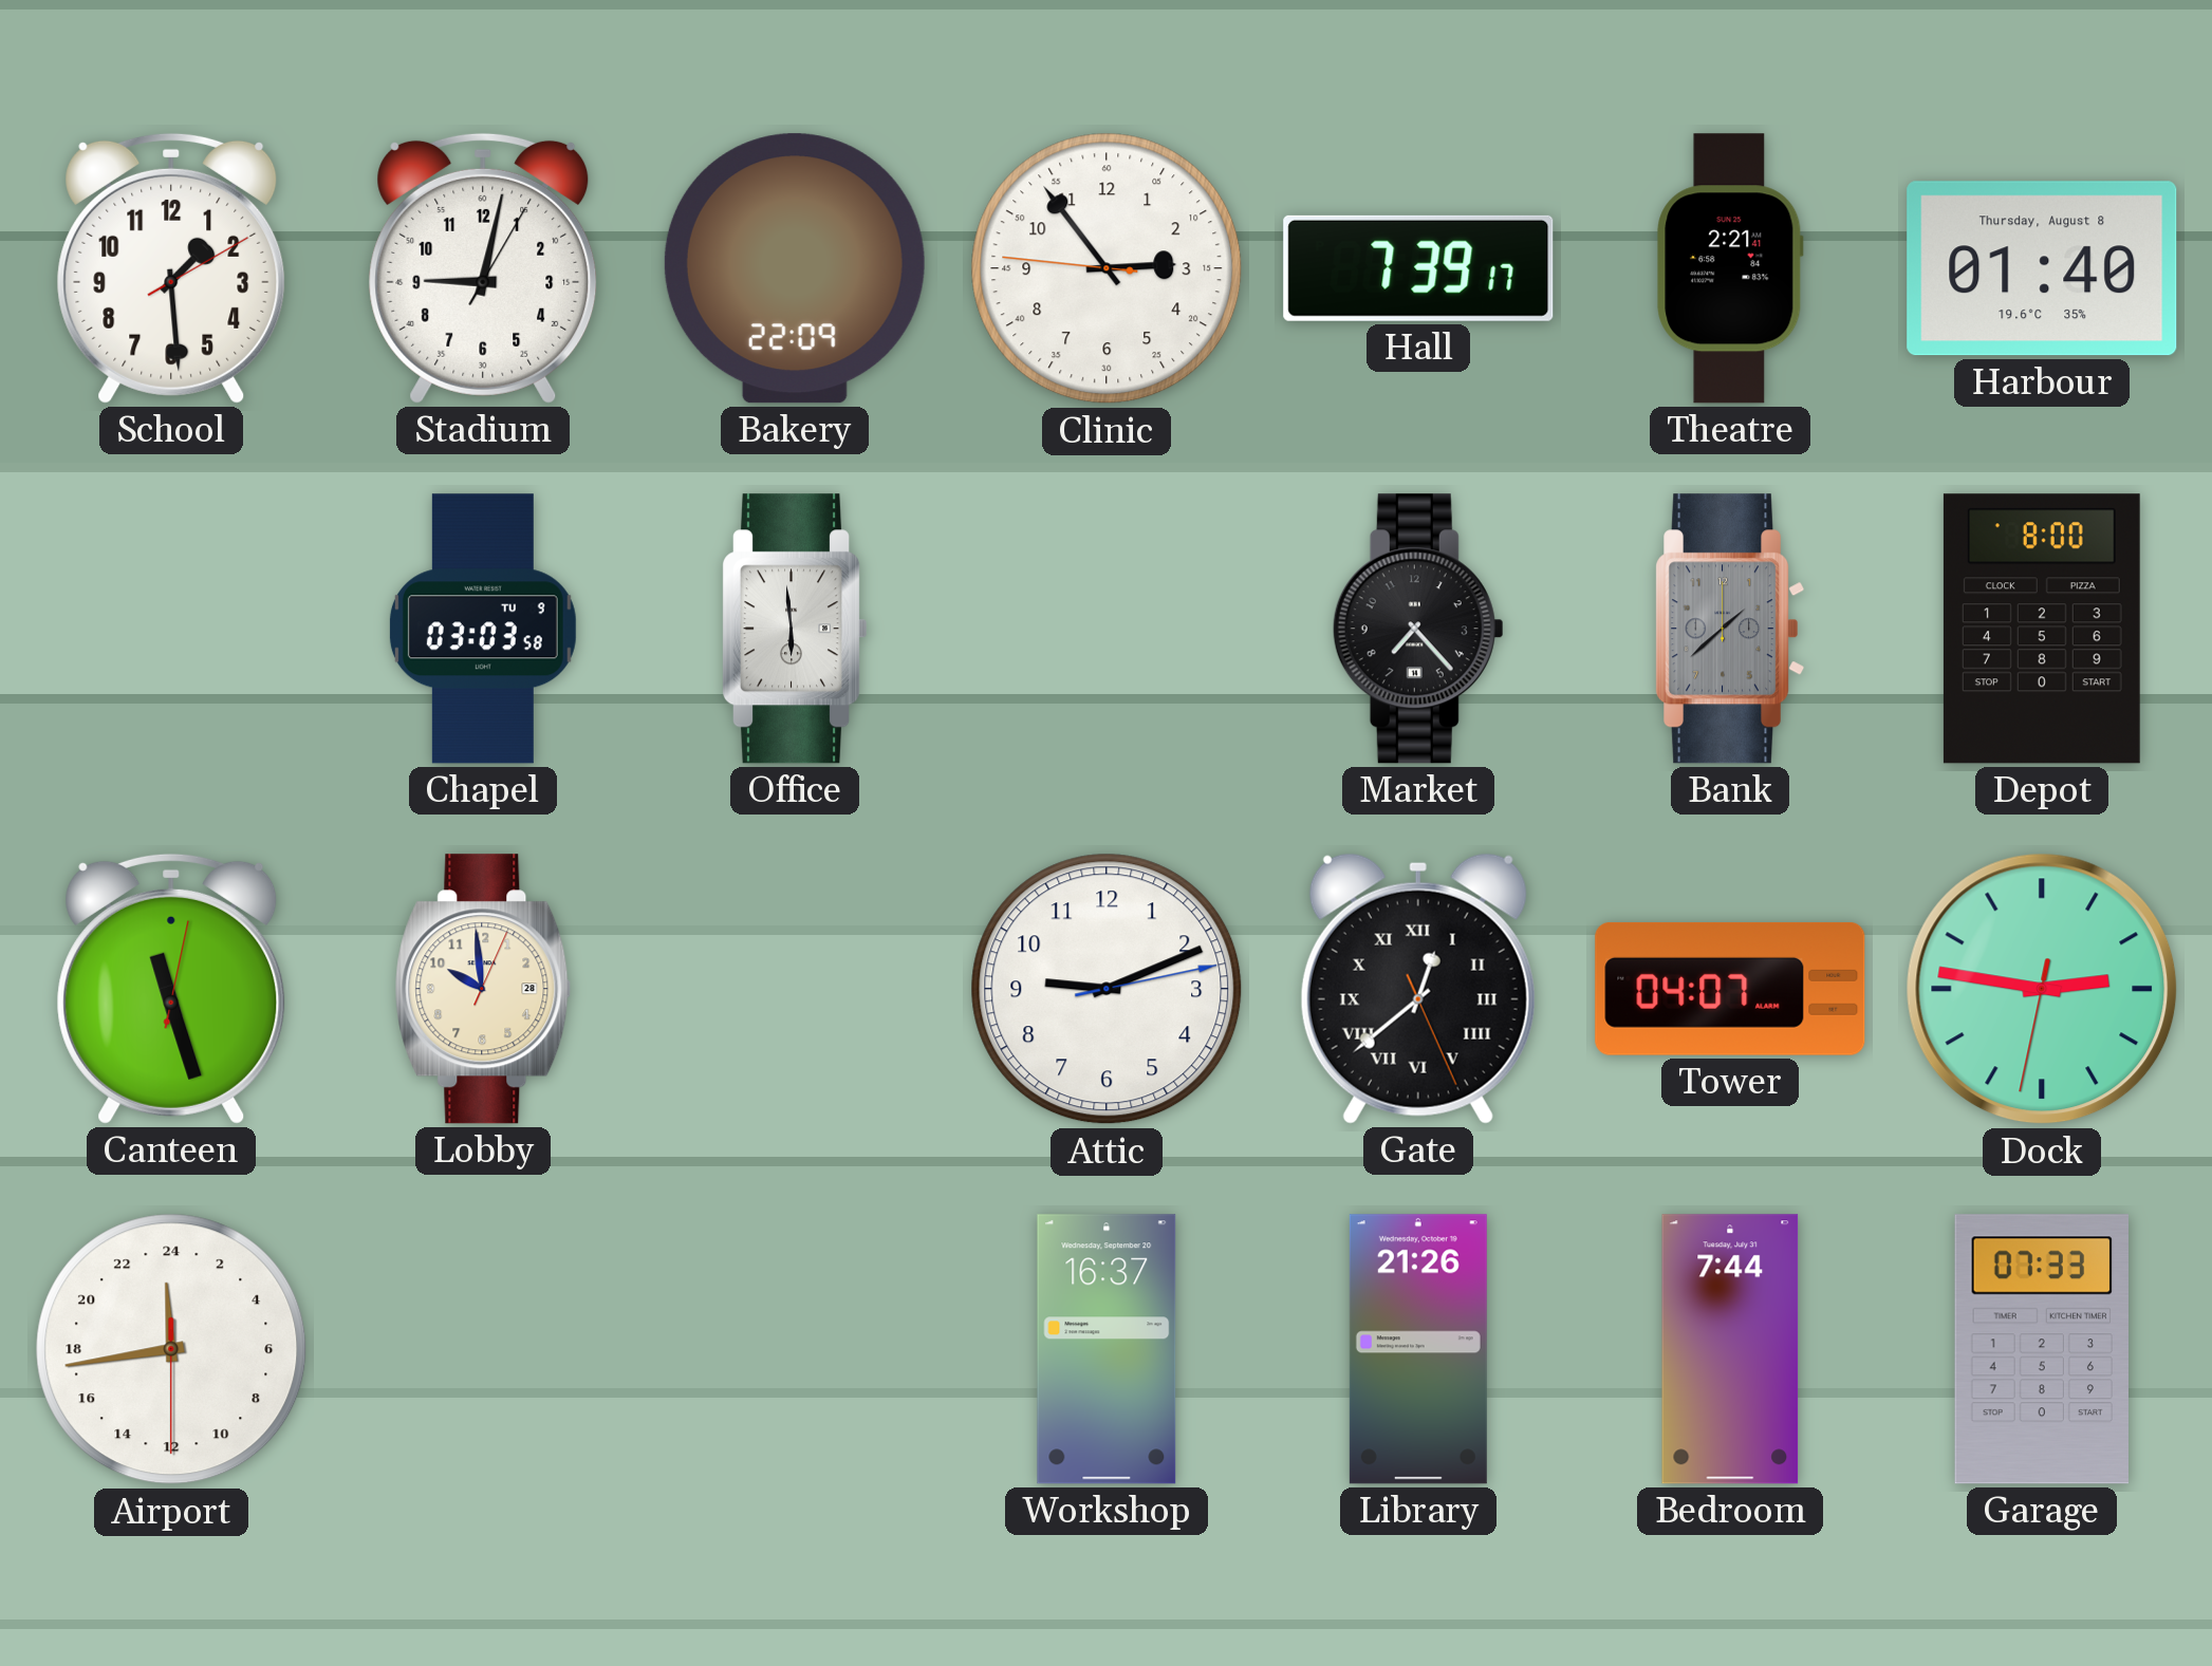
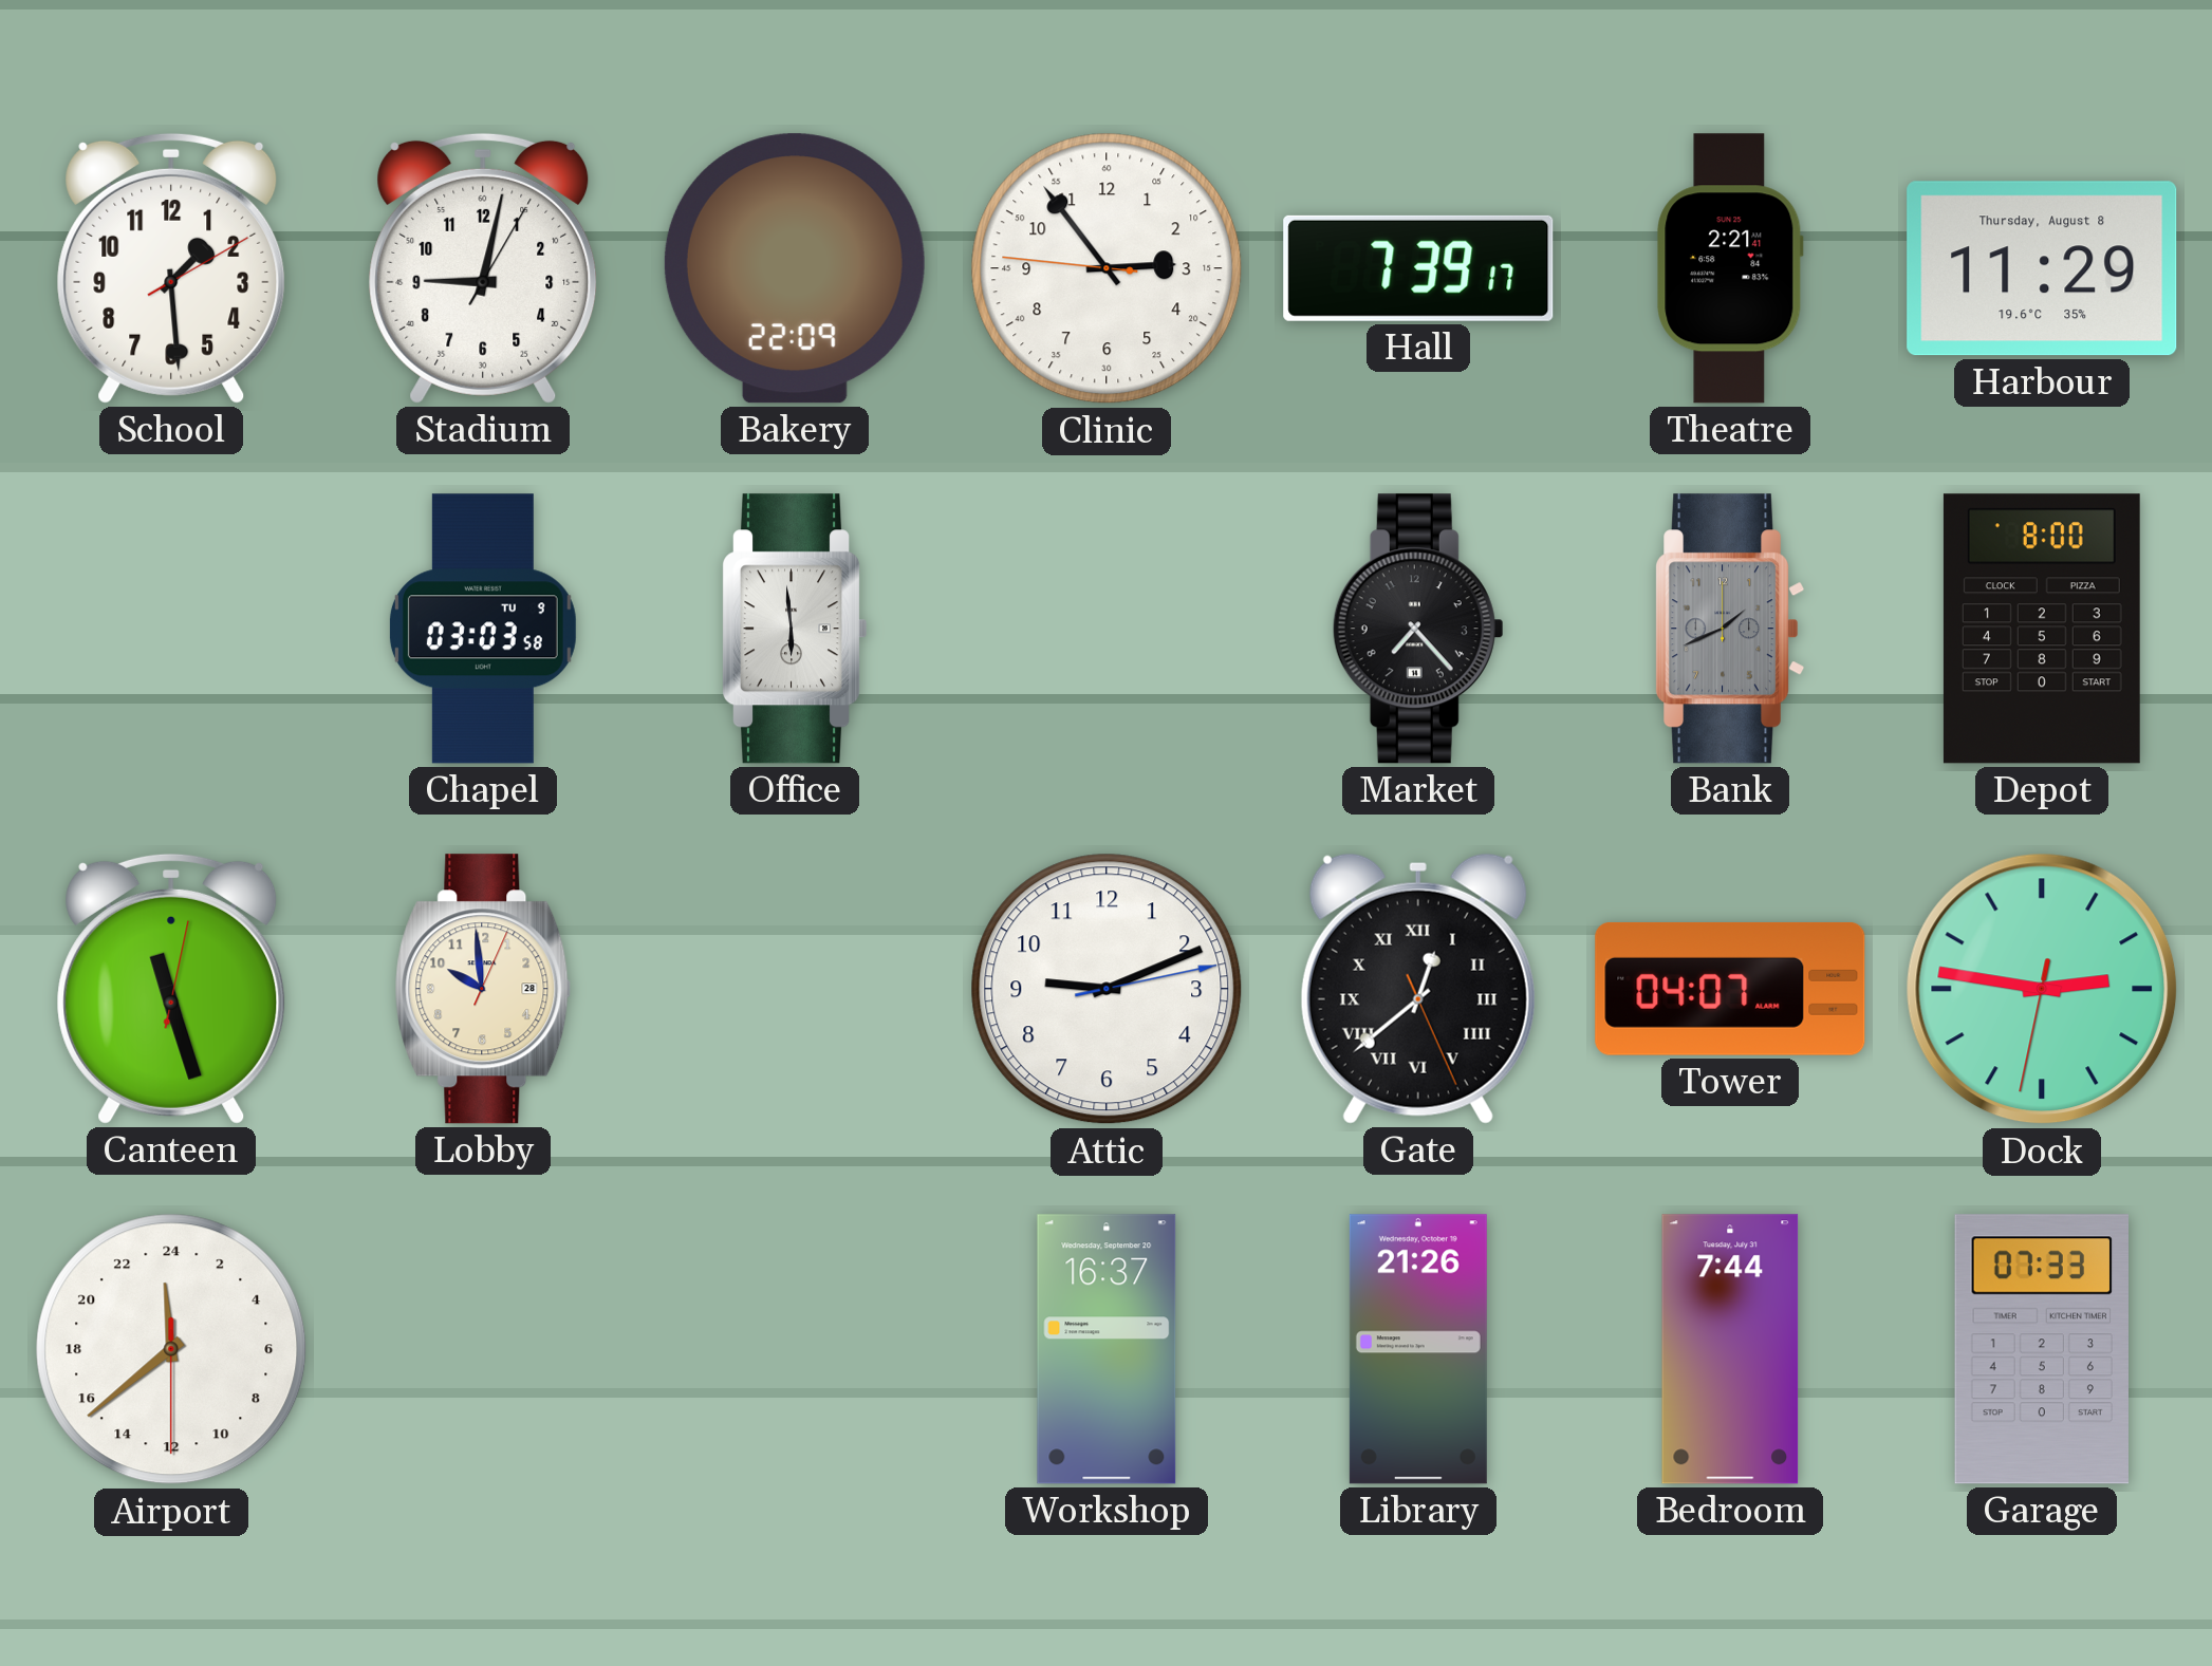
Harbour: 01:40 -> 11:29
Bank: 1:38 -> 1:41
Airport: 23:43 -> 23:38
